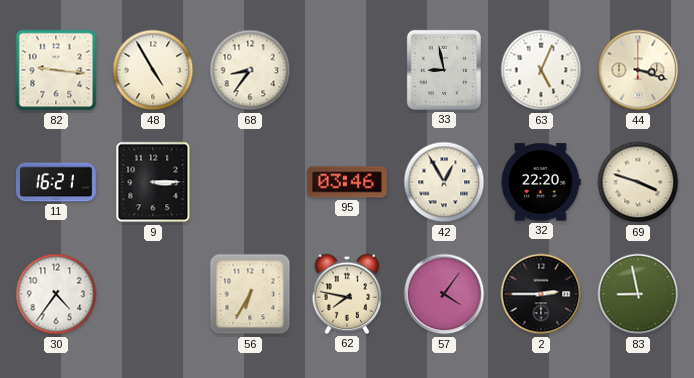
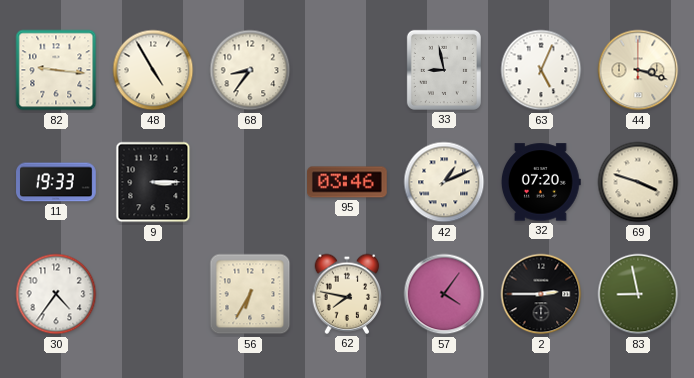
11: 16:21 -> 19:33
42: 12:55 -> 1:11
32: 22:20 -> 07:20
